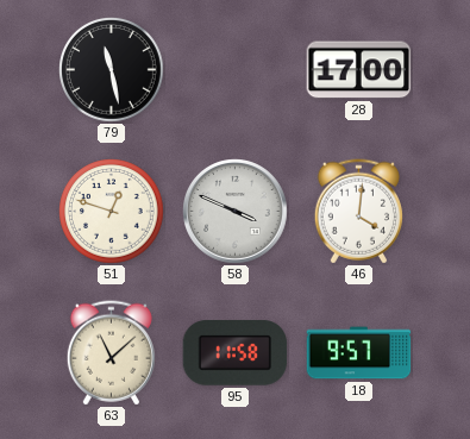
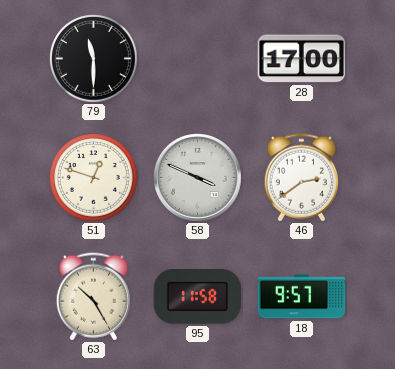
79: 11:28 -> 11:30
46: 4:01 -> 2:39
63: 11:08 -> 10:25
